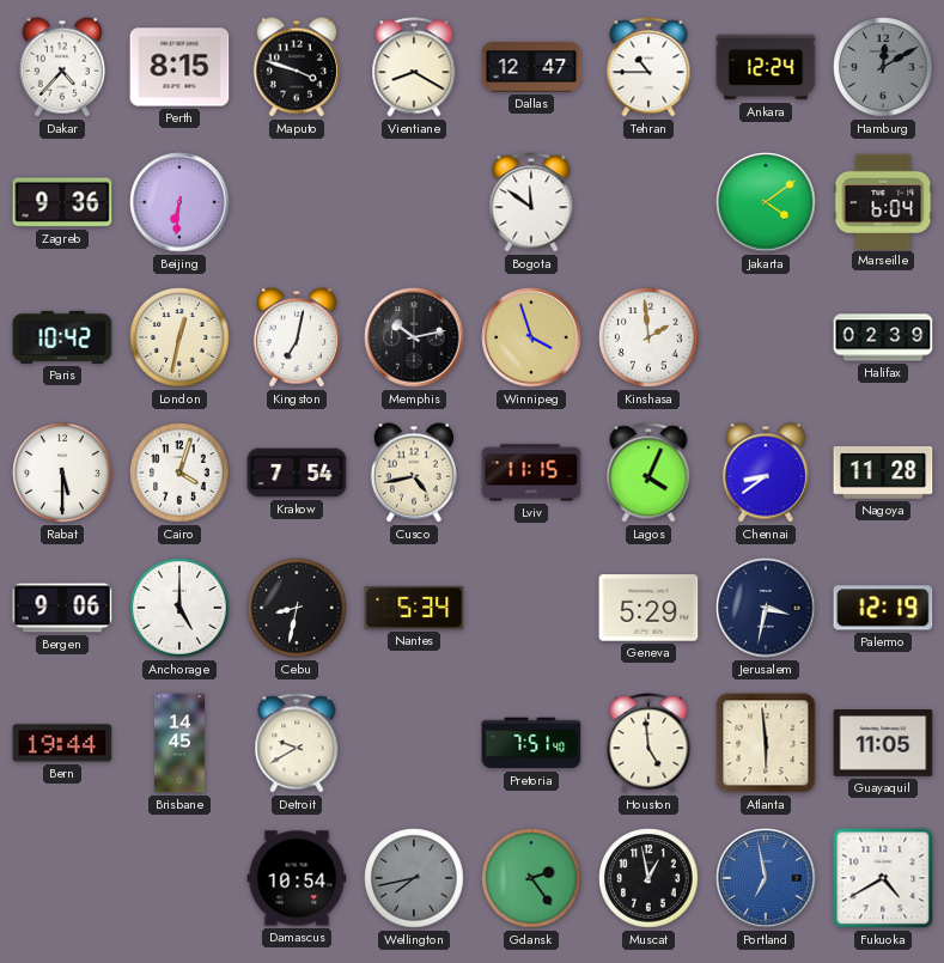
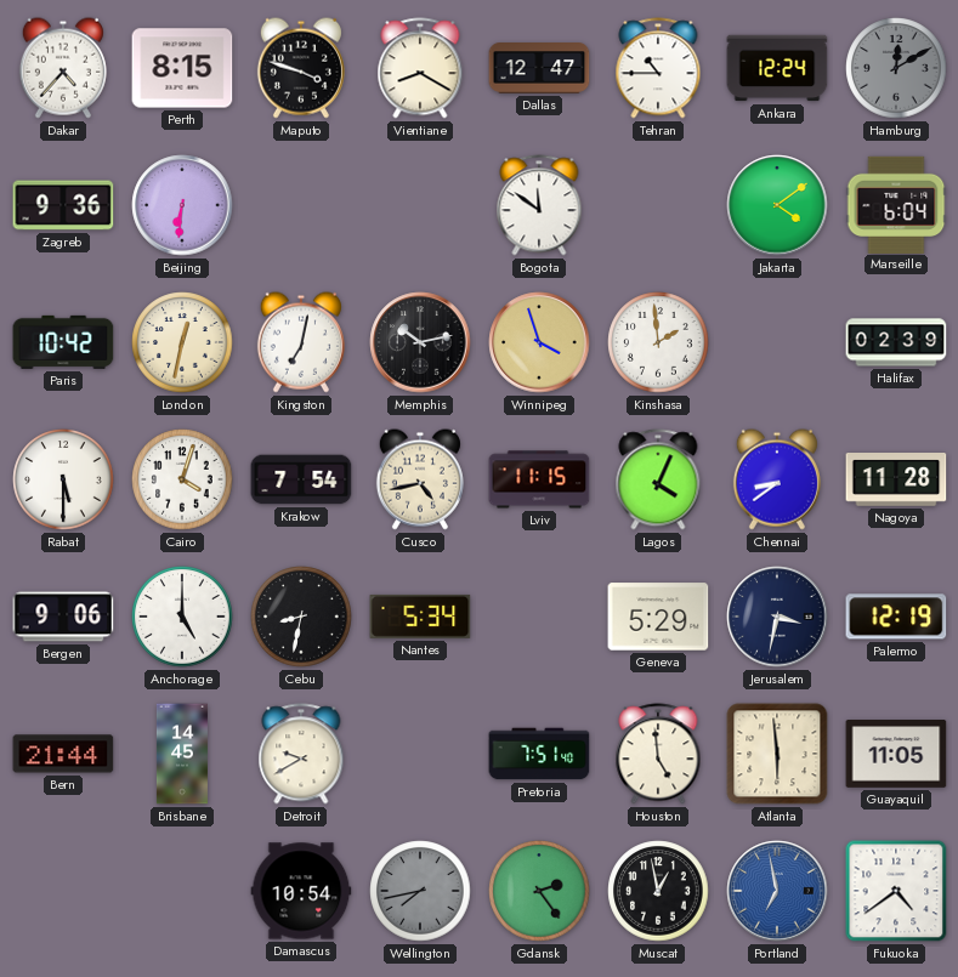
Bern: 19:44 -> 21:44
Fukuoka: 4:40 -> 4:39
